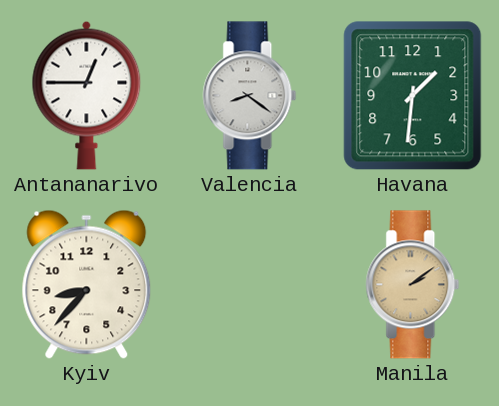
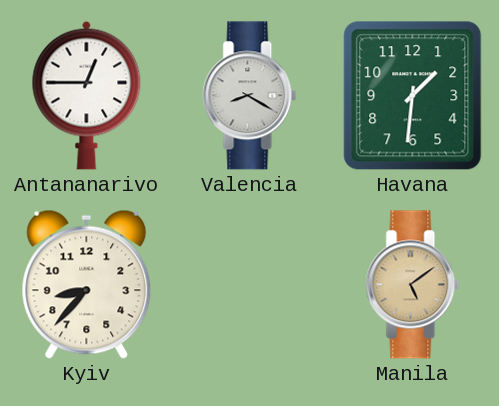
Valencia: 8:21 -> 8:20
Manila: 2:09 -> 5:09
